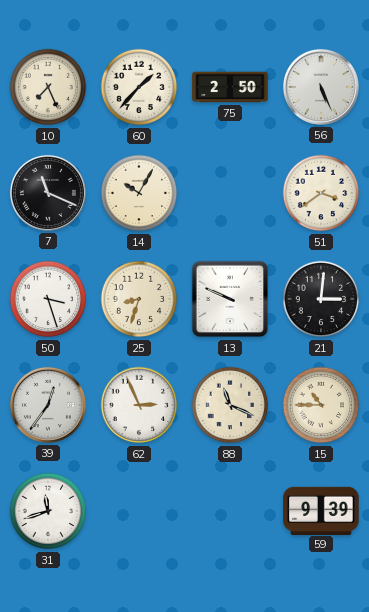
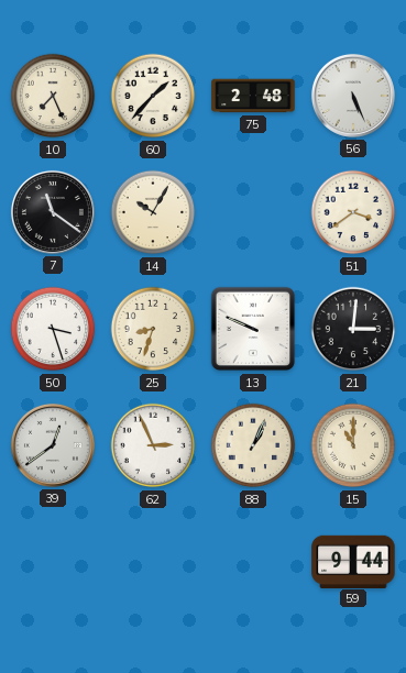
75: 2:50 -> 2:48
7: 11:19 -> 11:21
39: 12:36 -> 12:39
88: 11:19 -> 1:04
15: 10:45 -> 11:00
31: 11:42 -> none
59: 9:39 -> 9:44
